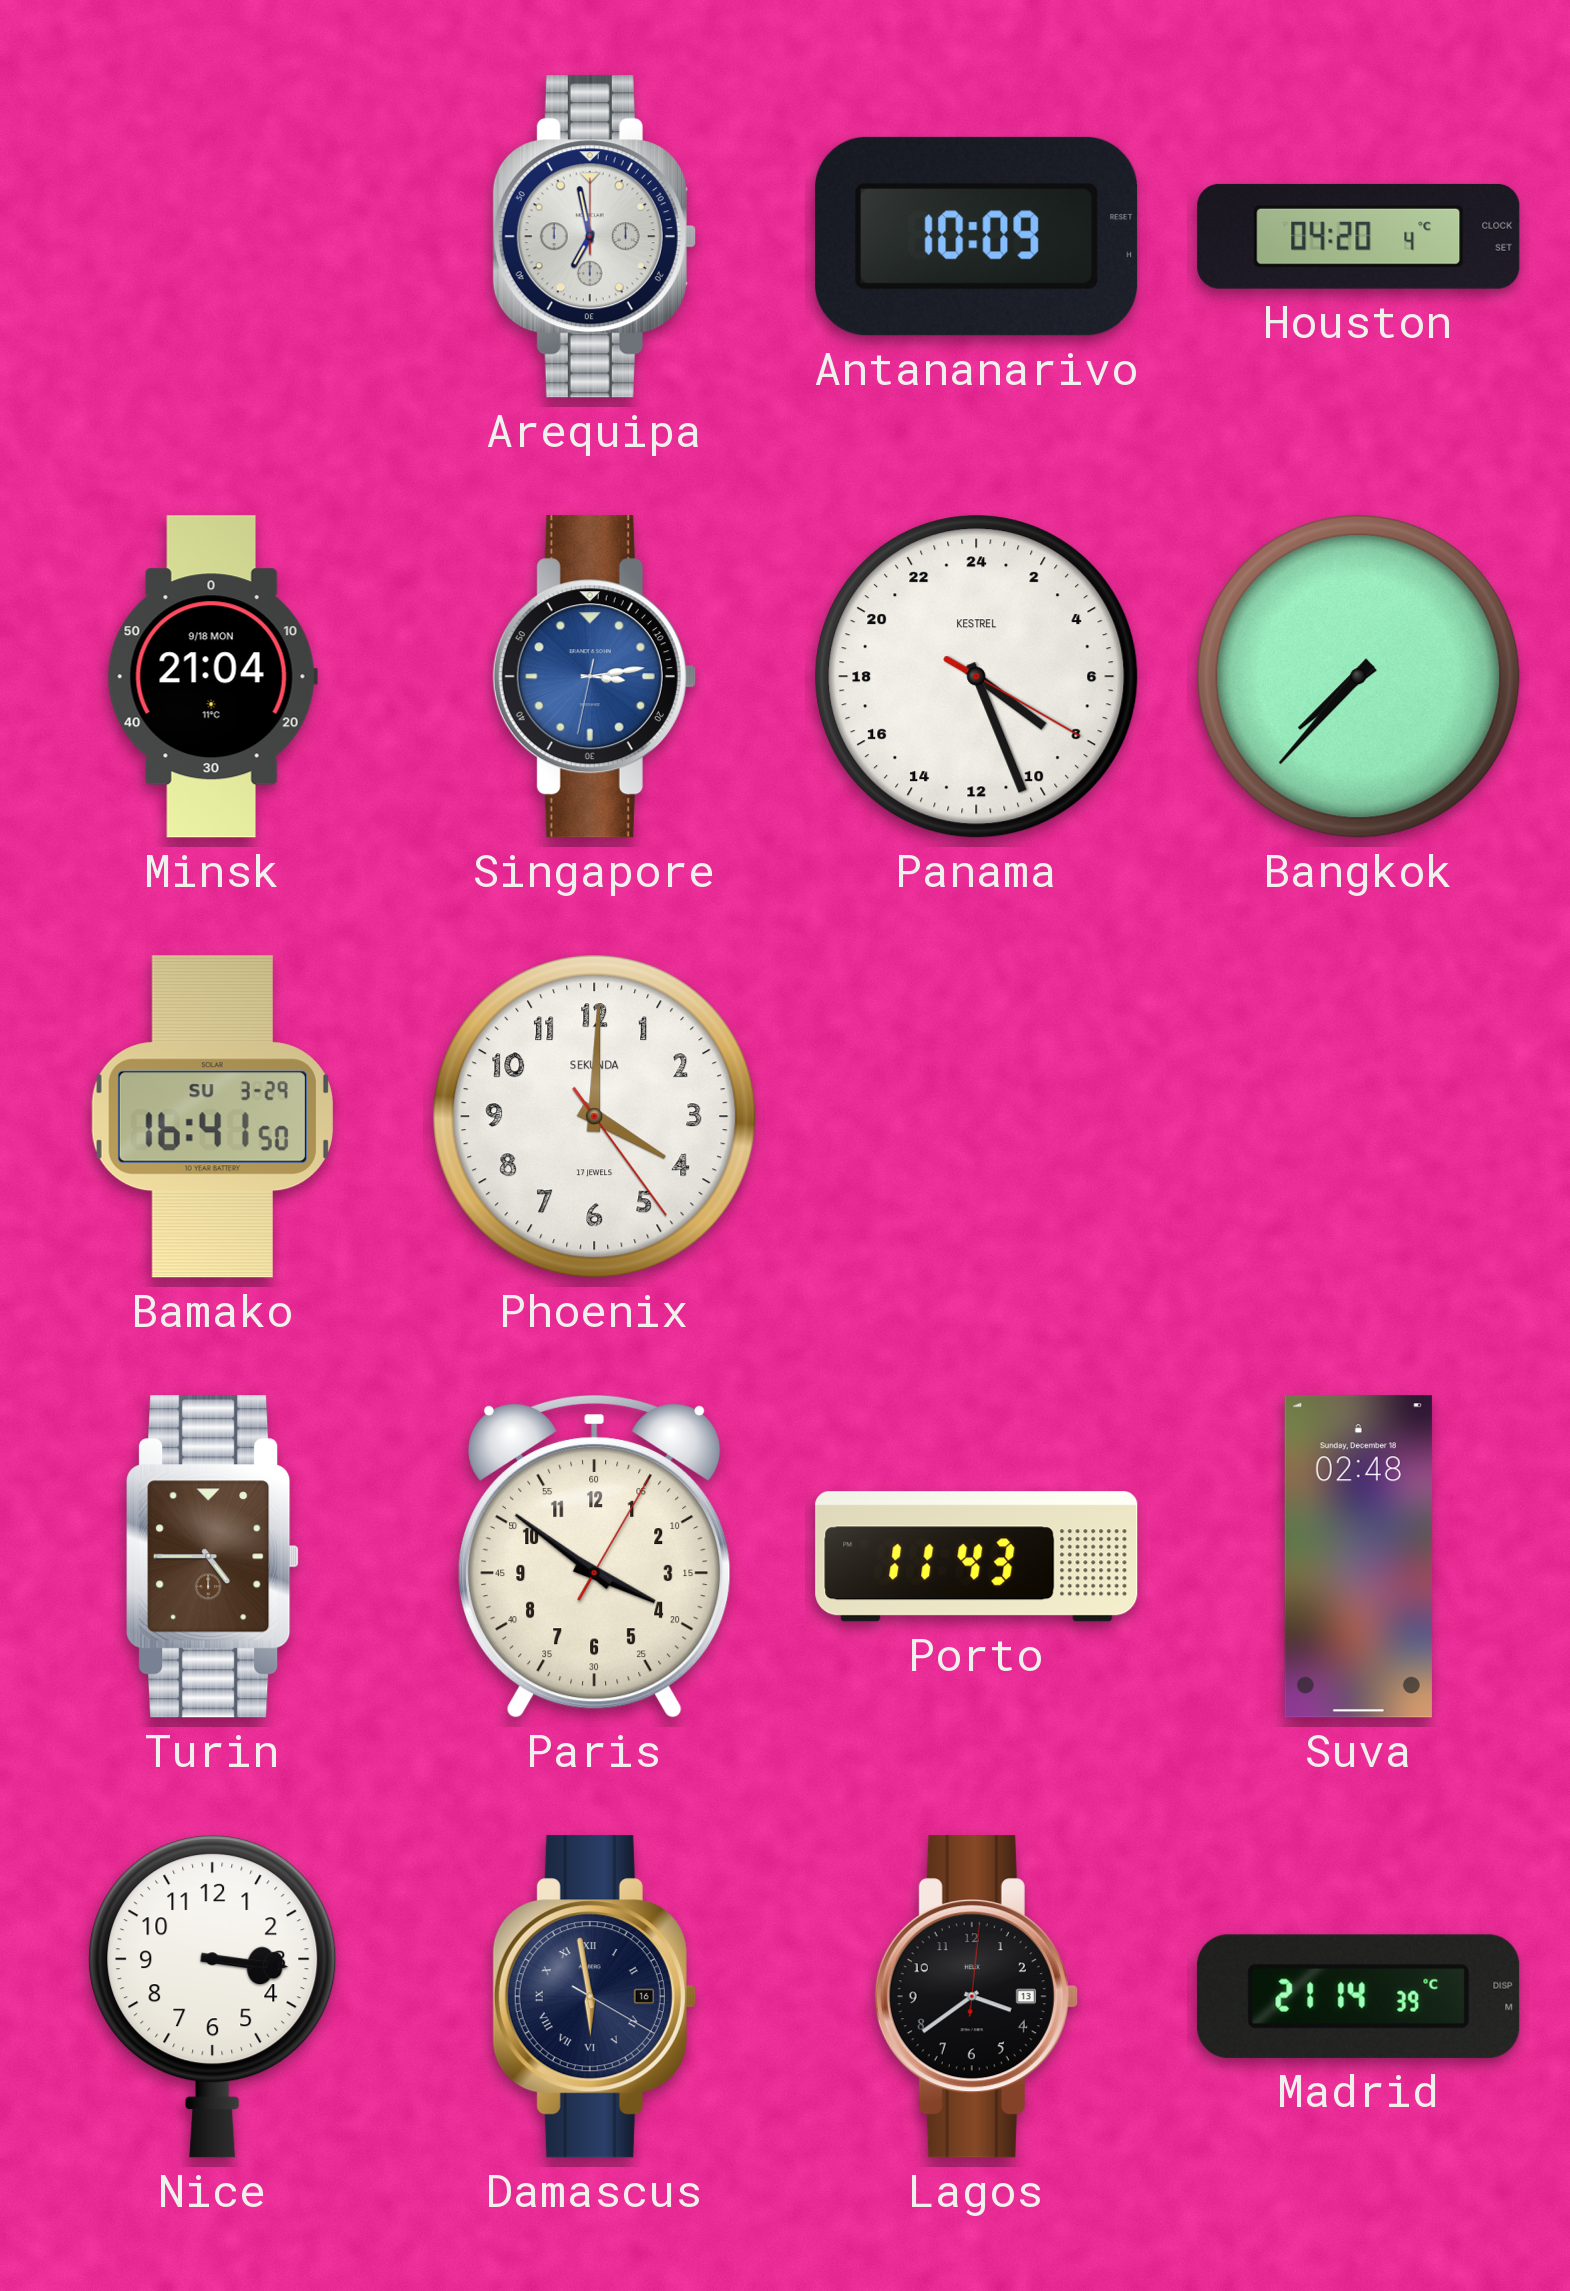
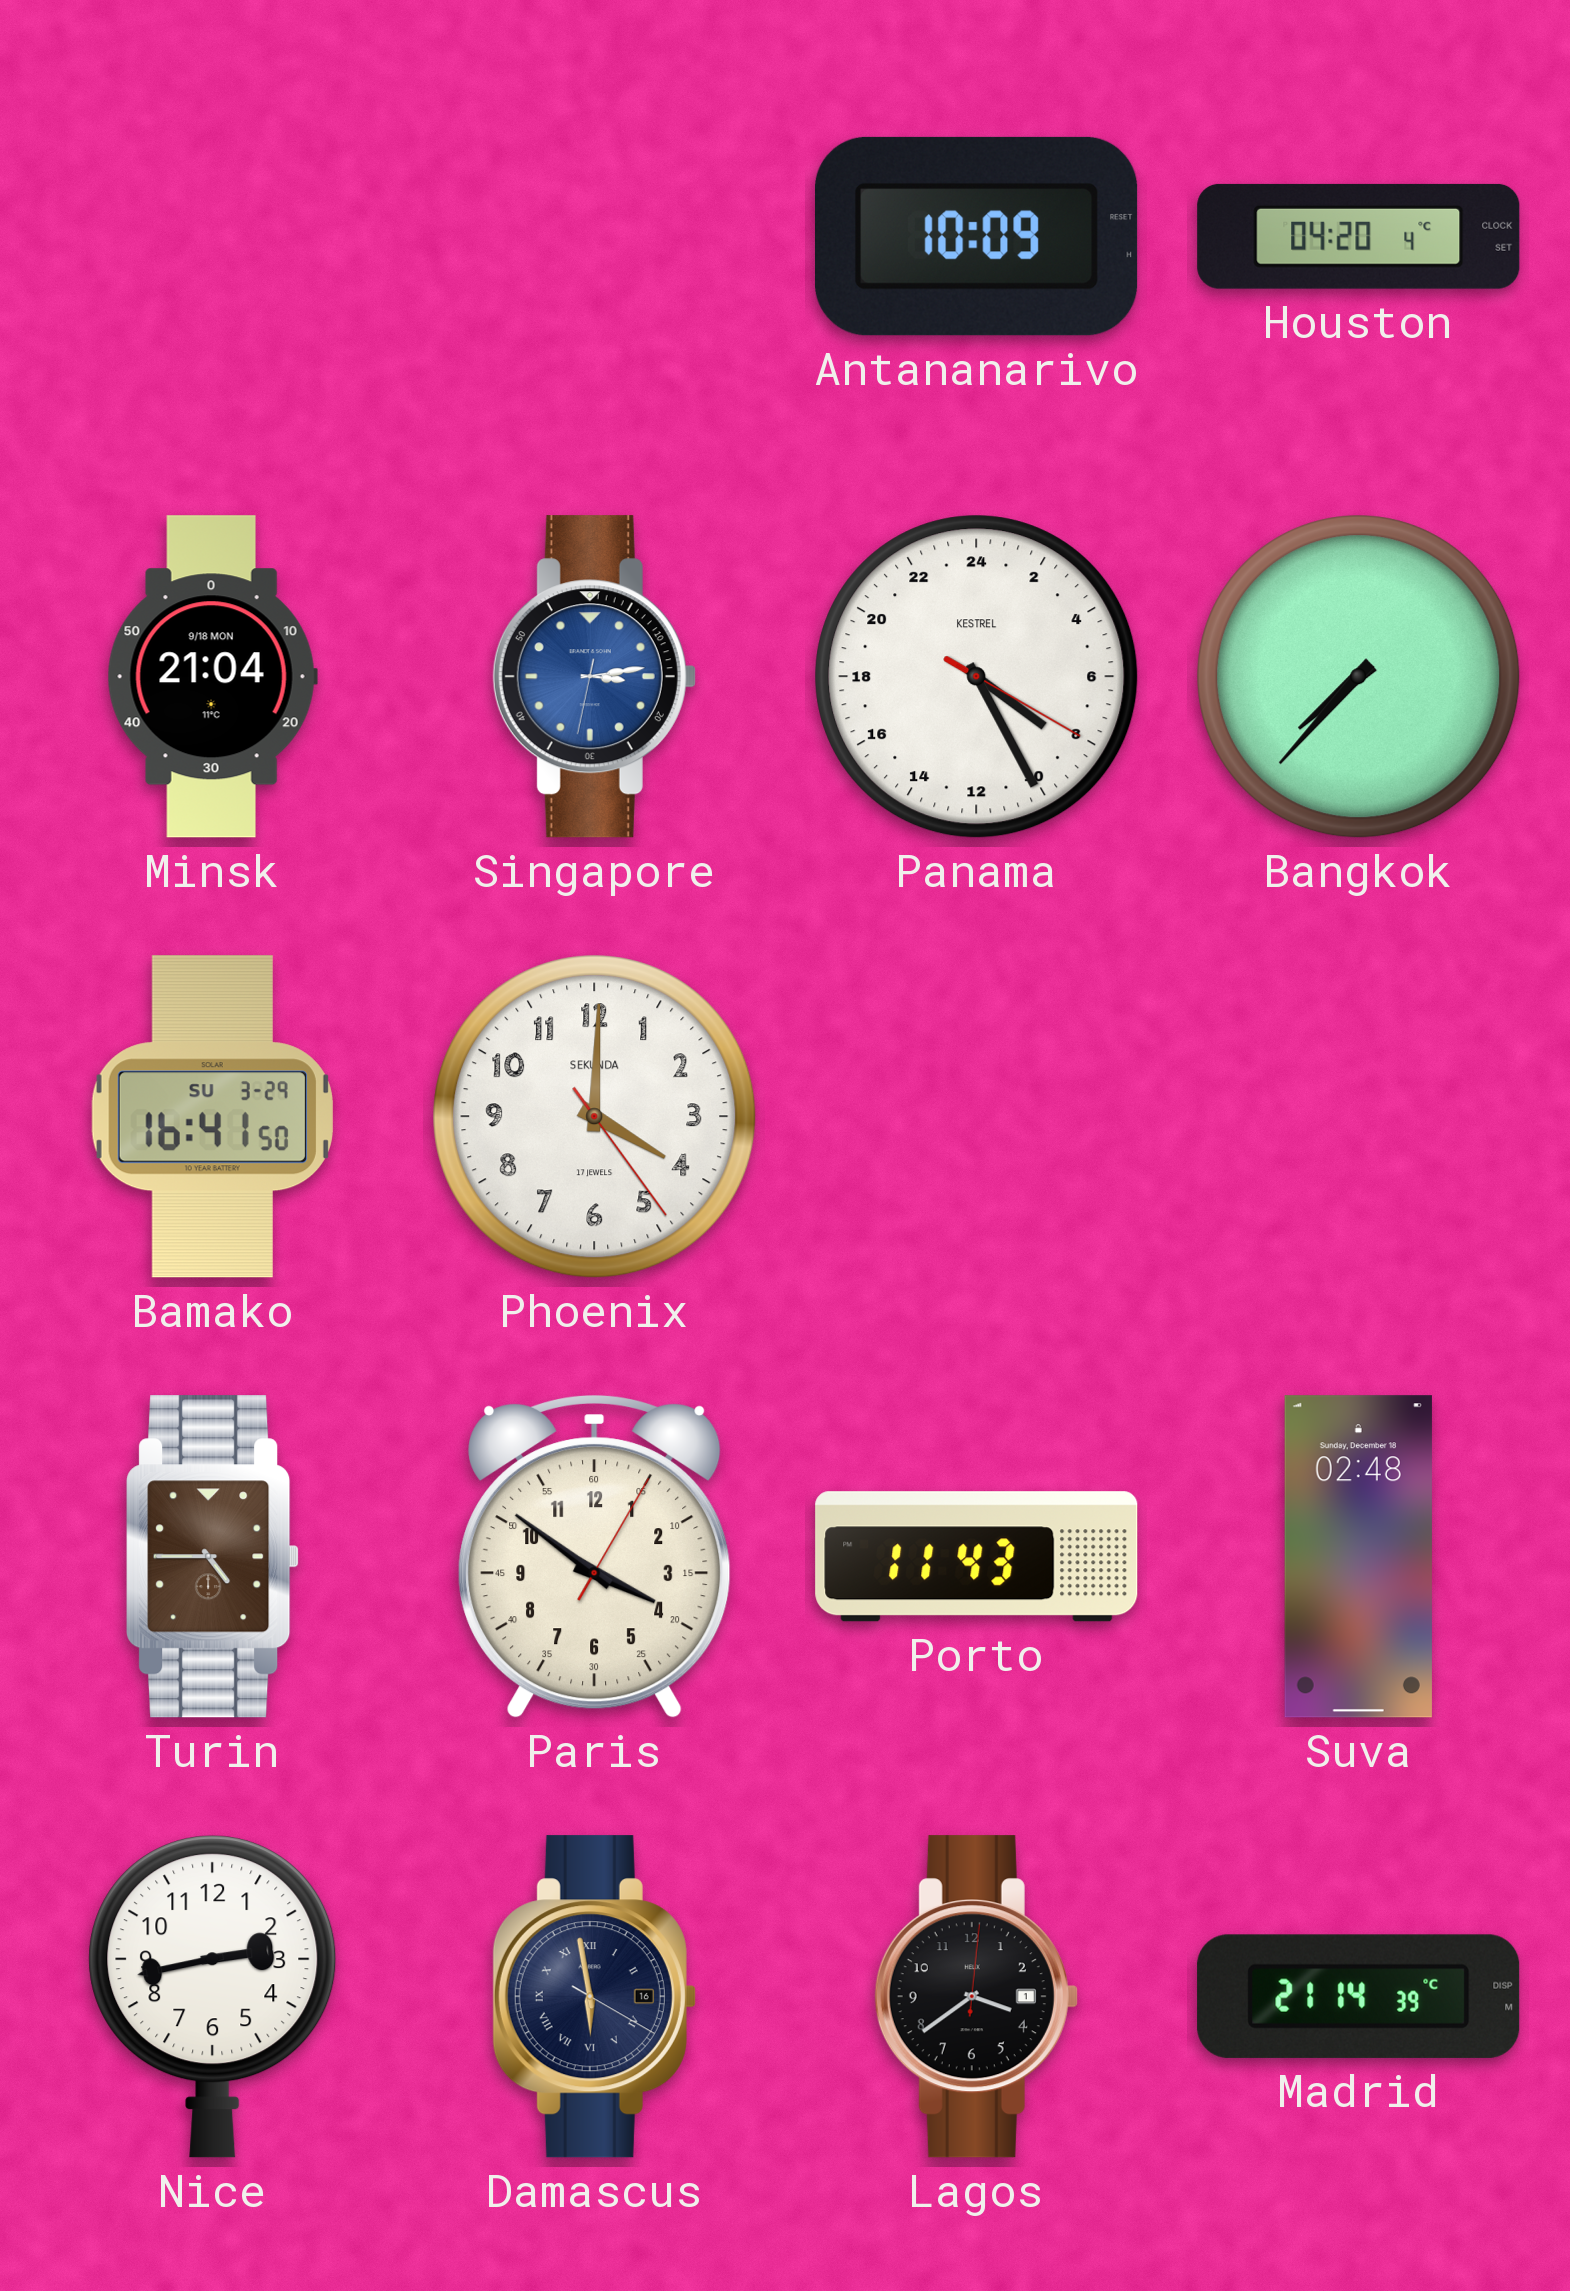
Arequipa: 6:58 -> none
Panama: 8:26 -> 8:25
Nice: 3:16 -> 2:43
Lagos date: 13 -> 1
